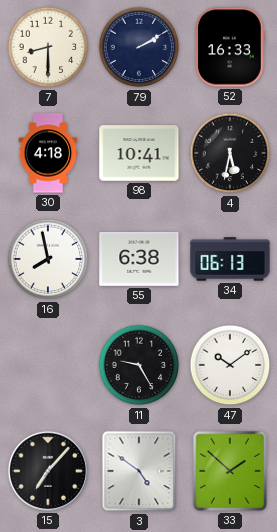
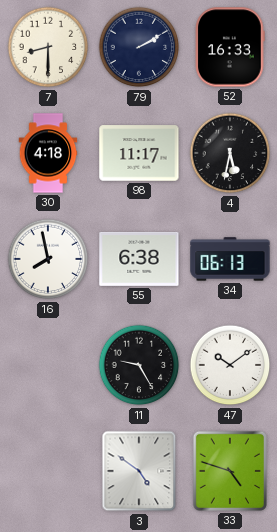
98: 10:41 -> 11:17
15: 7:07 -> none
33: 1:52 -> 4:48
